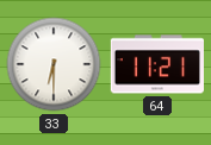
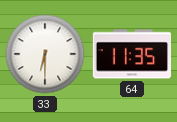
64: 11:21 -> 11:35
